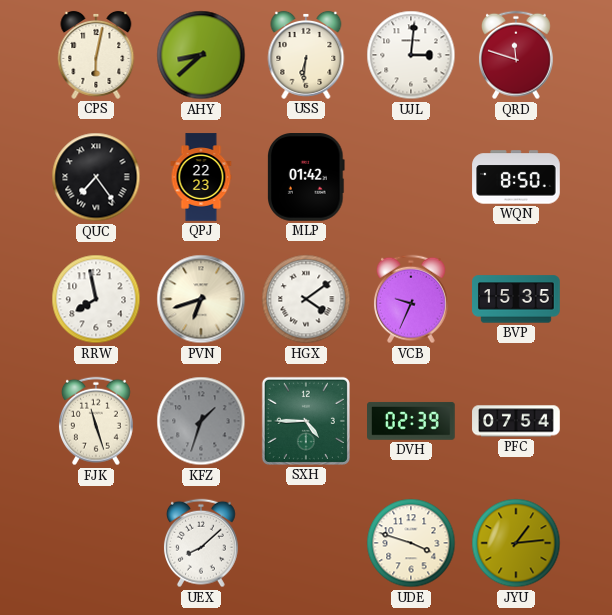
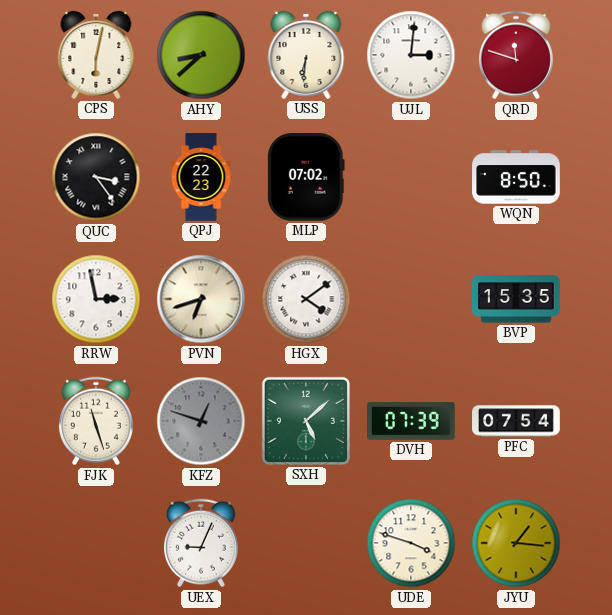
QUC: 7:24 -> 3:24
MLP: 01:42 -> 07:02
RRW: 7:58 -> 2:58
VCB: 9:34 -> none
KFZ: 1:33 -> 12:48
SXH: 4:45 -> 5:08
DVH: 02:39 -> 07:39
UEX: 8:08 -> 9:04
JYU: 1:14 -> 1:16
